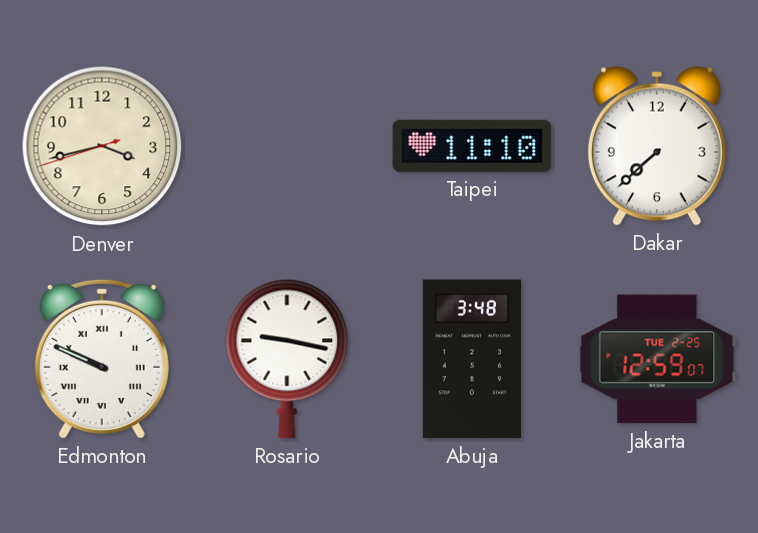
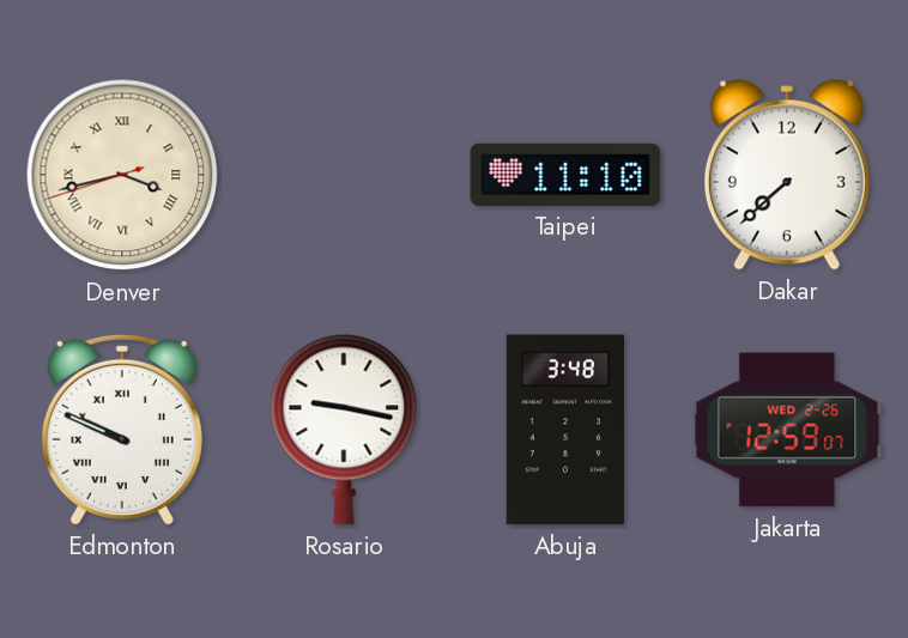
Denver numerals: Arabic -> Roman
Jakarta date: TUE 2-25 -> WED 2-26
